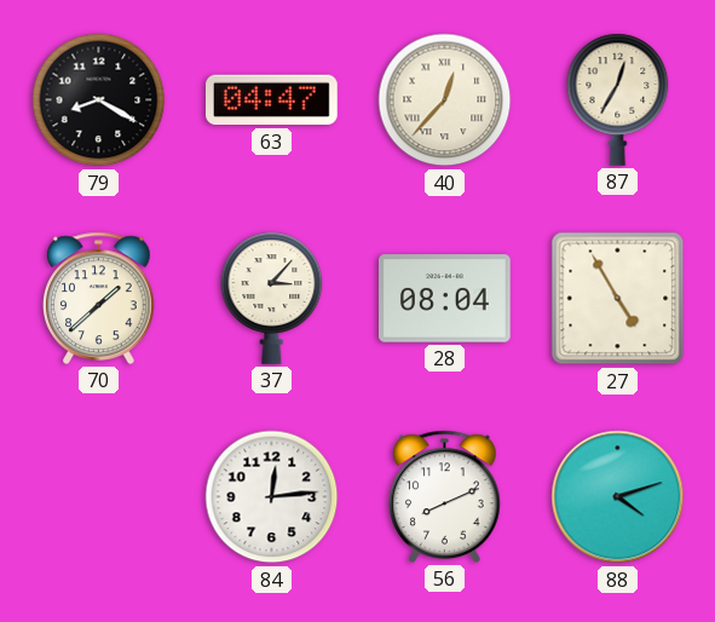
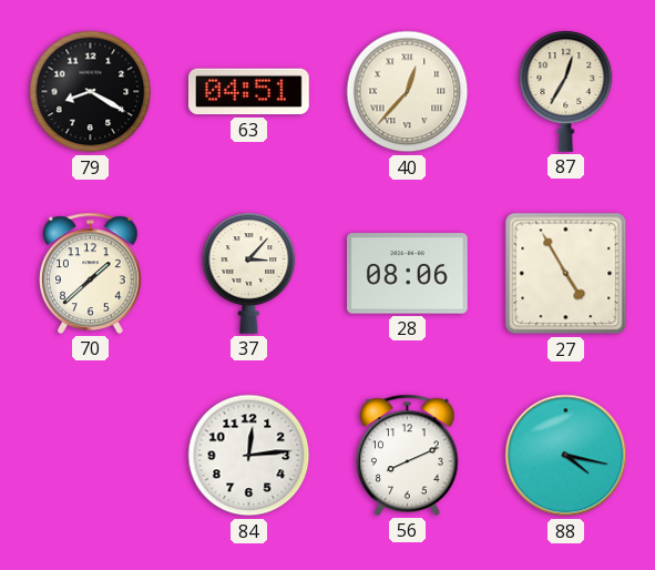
63: 04:47 -> 04:51
28: 08:04 -> 08:06
88: 4:12 -> 4:17
